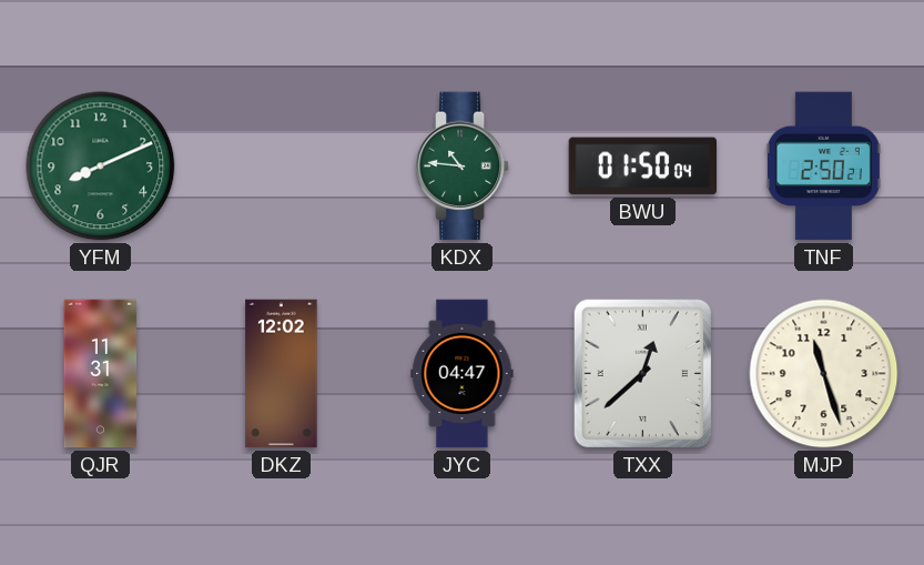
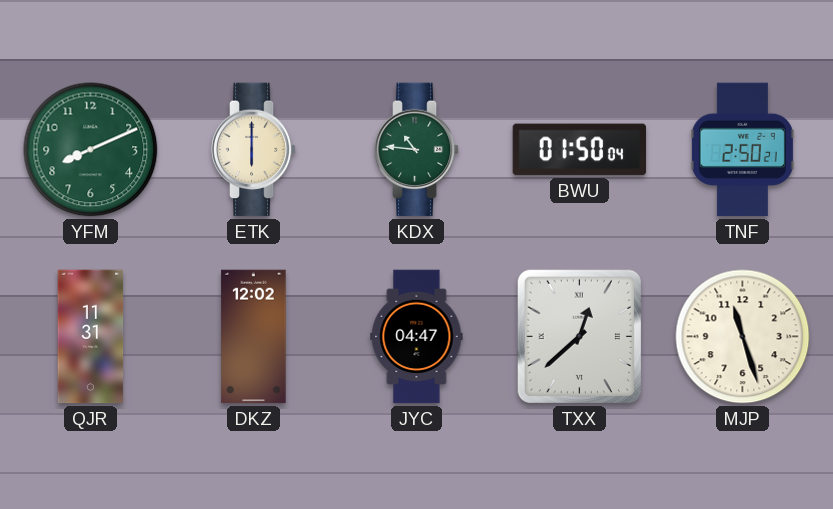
ETK: none -> 6:00
